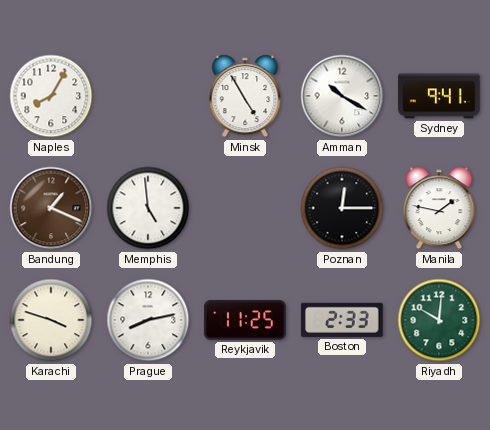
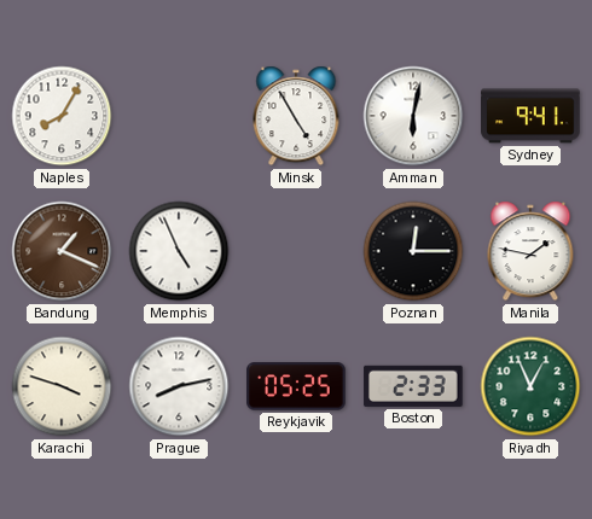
Amman: 10:20 -> 6:02
Memphis: 4:59 -> 4:56
Reykjavik: 11:25 -> 05:25
Riyadh: 10:01 -> 12:56
